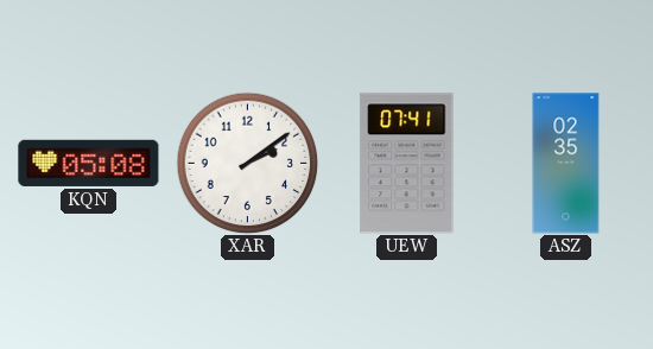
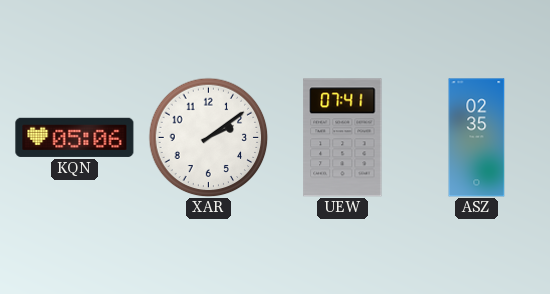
KQN: 05:08 -> 05:06
